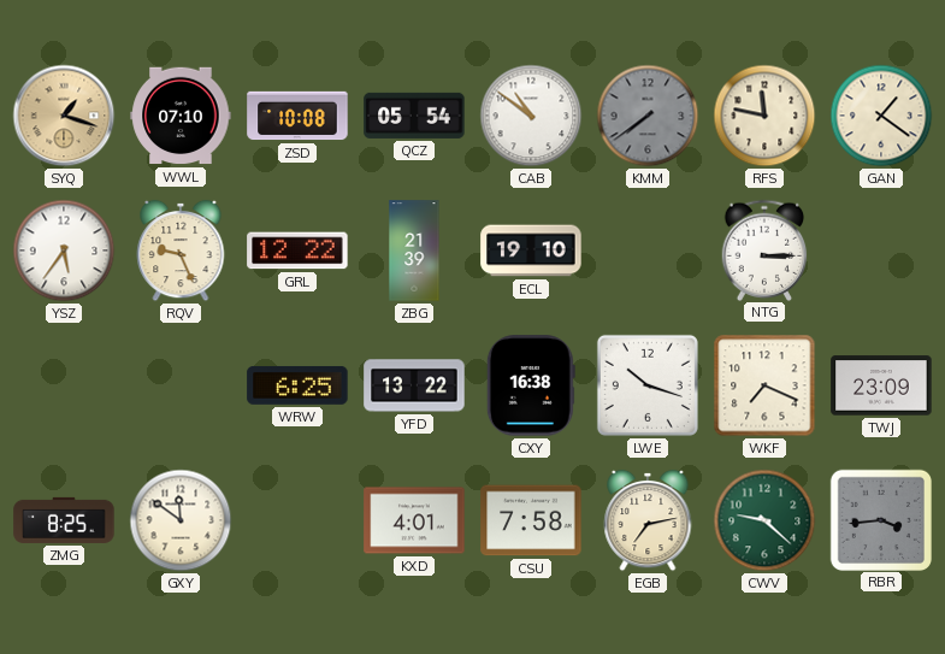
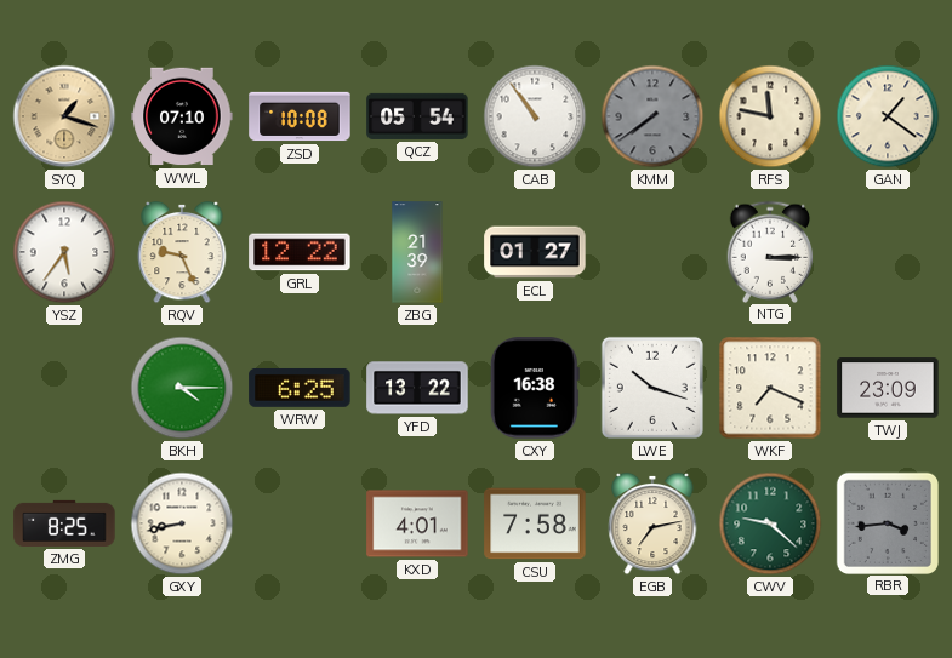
CAB: 10:51 -> 10:54
ECL: 19:10 -> 01:27
BKH: none -> 4:15
GXY: 11:51 -> 8:43
